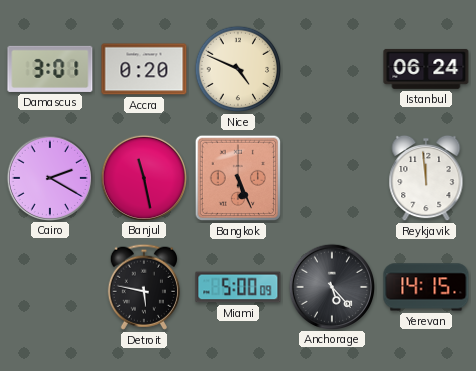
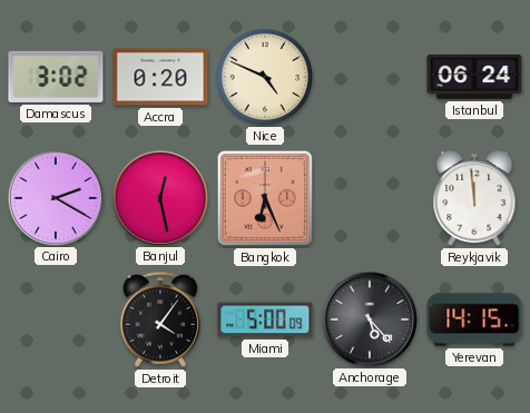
Damascus: 3:01 -> 3:02
Banjul: 11:28 -> 12:28
Bangkok: 5:26 -> 6:26
Detroit: 5:47 -> 4:06
